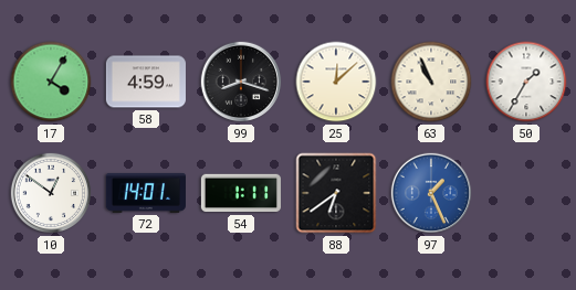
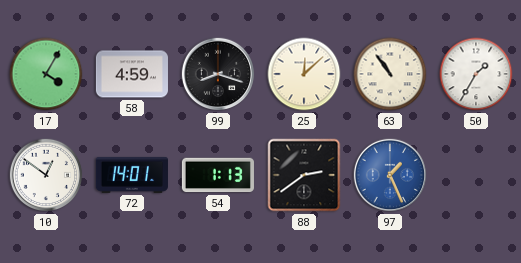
63: 10:56 -> 10:54
54: 1:11 -> 1:13
88: 6:39 -> 2:39
